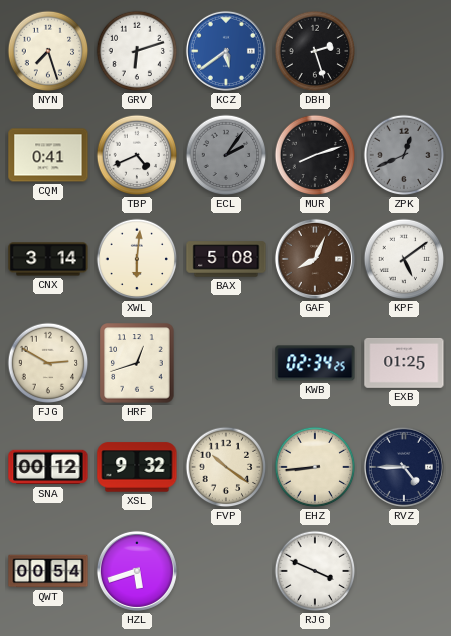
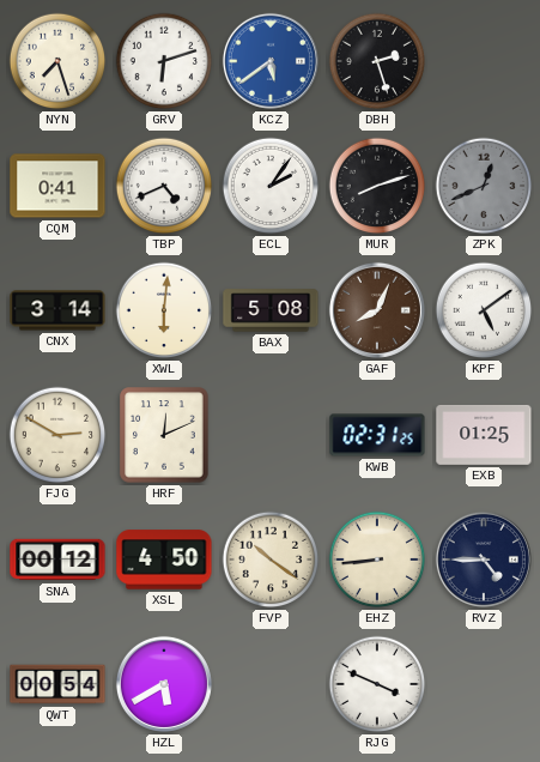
ECL dial: grey -> white
HRF: 12:42 -> 12:11
KWB: 02:34 -> 02:31
XSL: 9:32 -> 4:50
HZL: 5:42 -> 5:40
